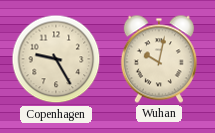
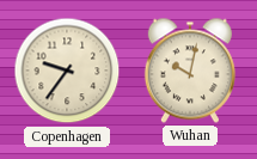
Copenhagen: 9:25 -> 9:36
